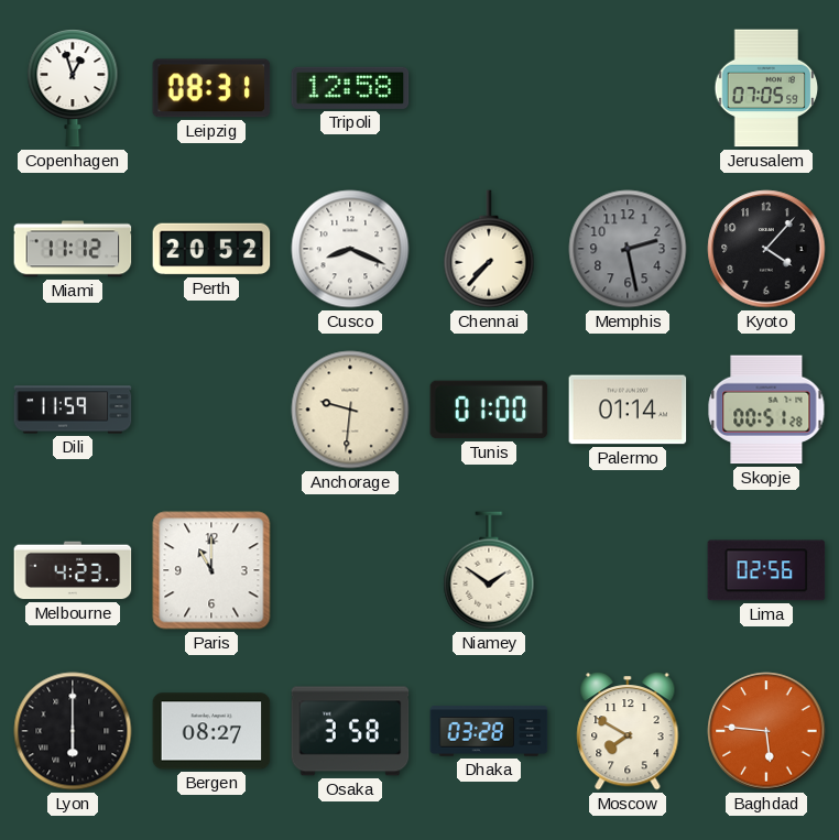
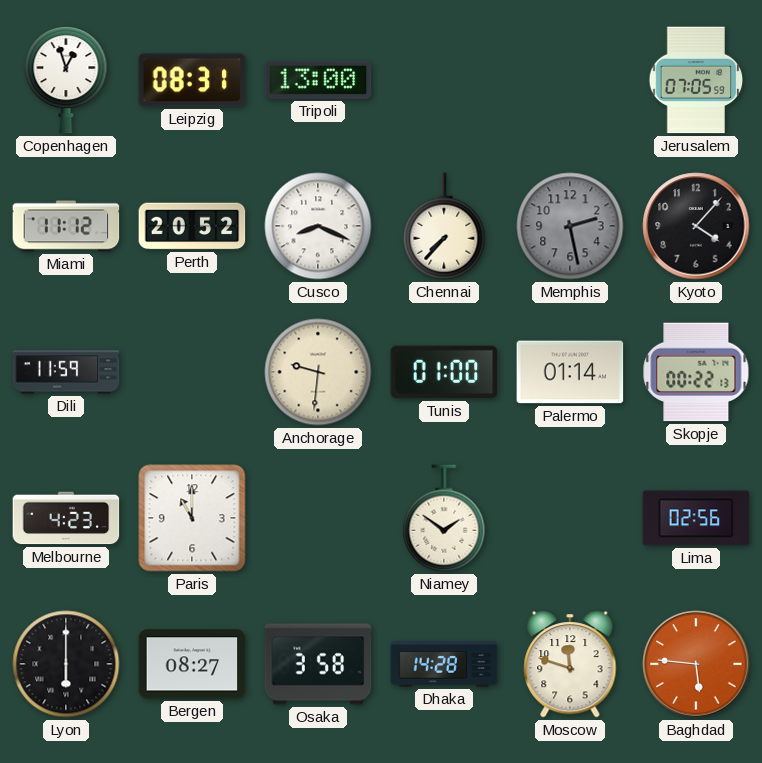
Tripoli: 12:58 -> 13:00
Skopje: 00:51 -> 00:22
Dhaka: 03:28 -> 14:28
Moscow: 7:50 -> 11:48
